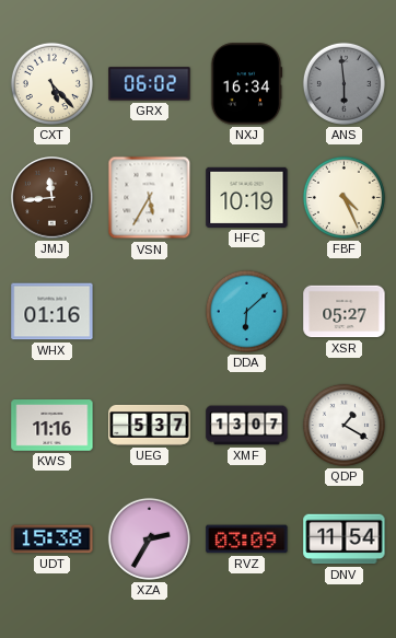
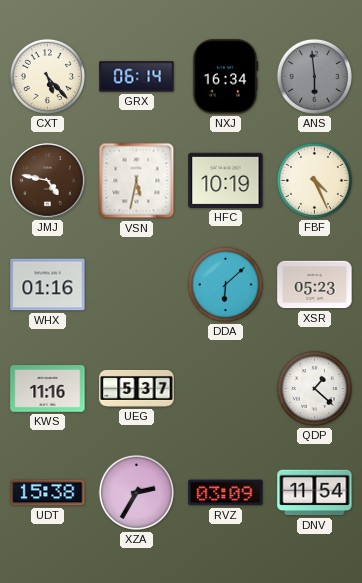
GRX: 06:02 -> 06:14
JMJ: 11:44 -> 4:47
VSN: 5:35 -> 5:32
XSR: 05:27 -> 05:23
XMF: 13:07 -> none
QDP: 1:20 -> 1:22
